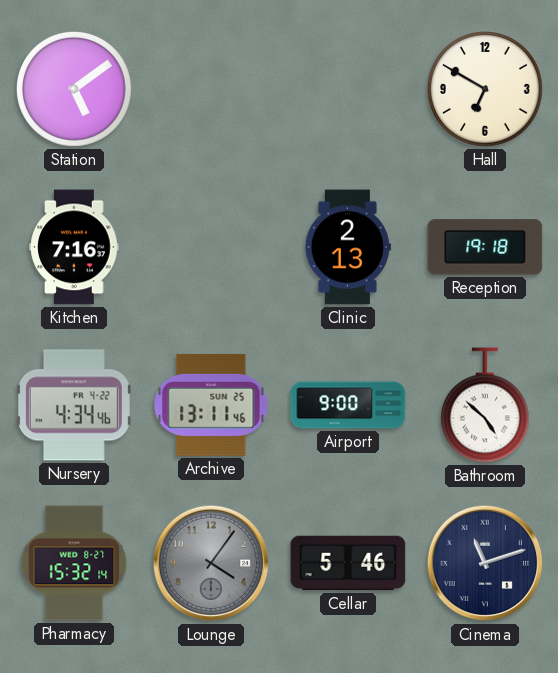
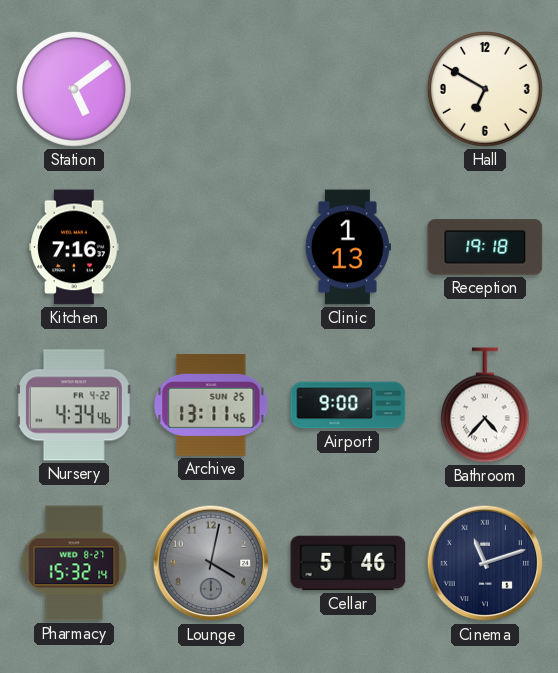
Clinic: 2:13 -> 1:13
Bathroom: 4:52 -> 4:37
Lounge: 4:06 -> 4:02
